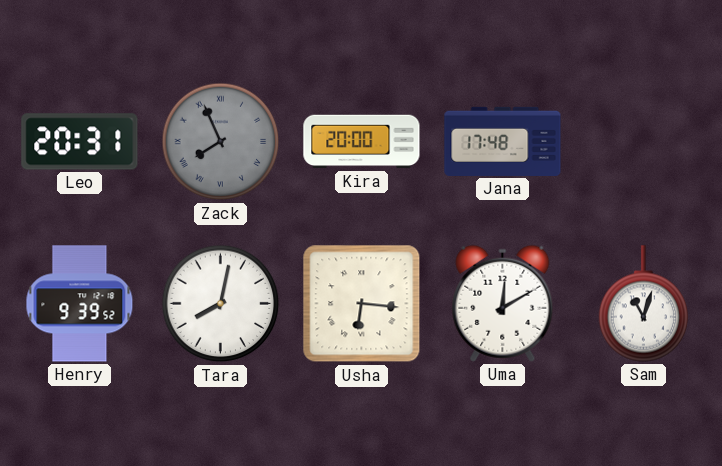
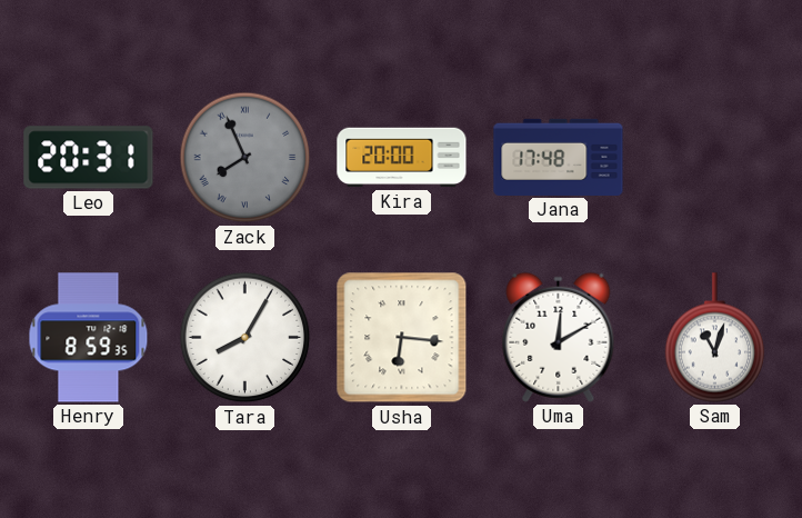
Henry: 9:39 -> 8:59
Tara: 8:02 -> 8:05
